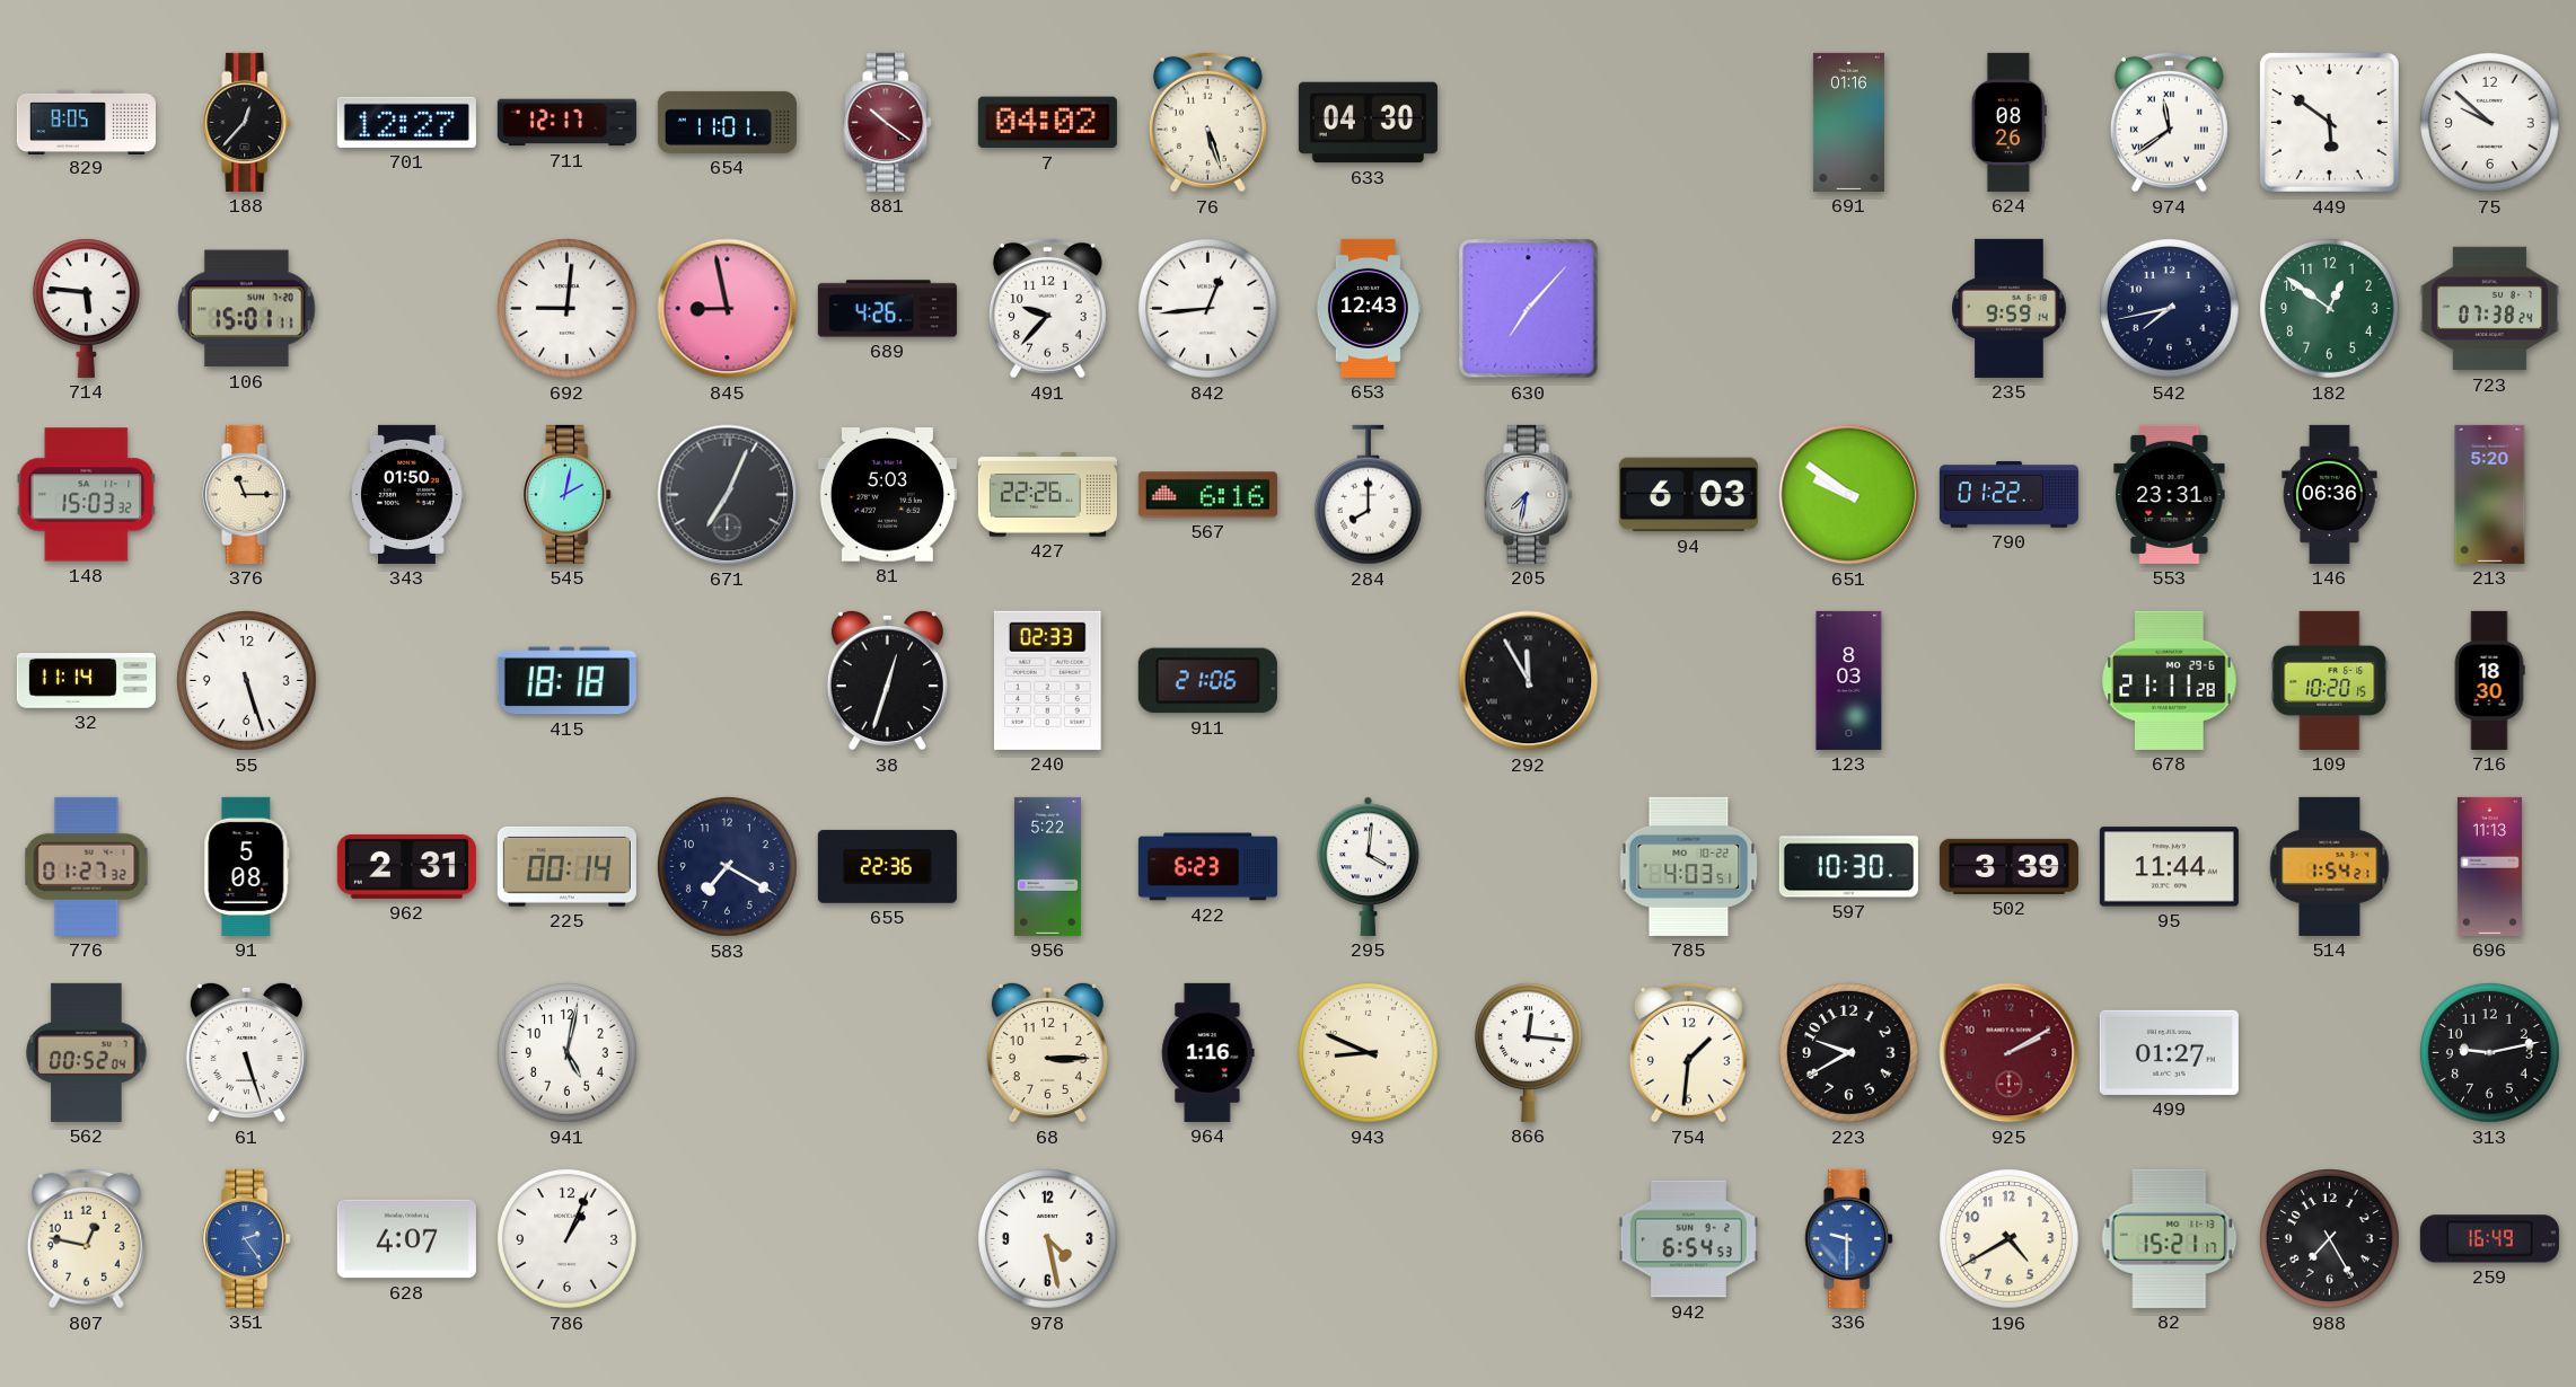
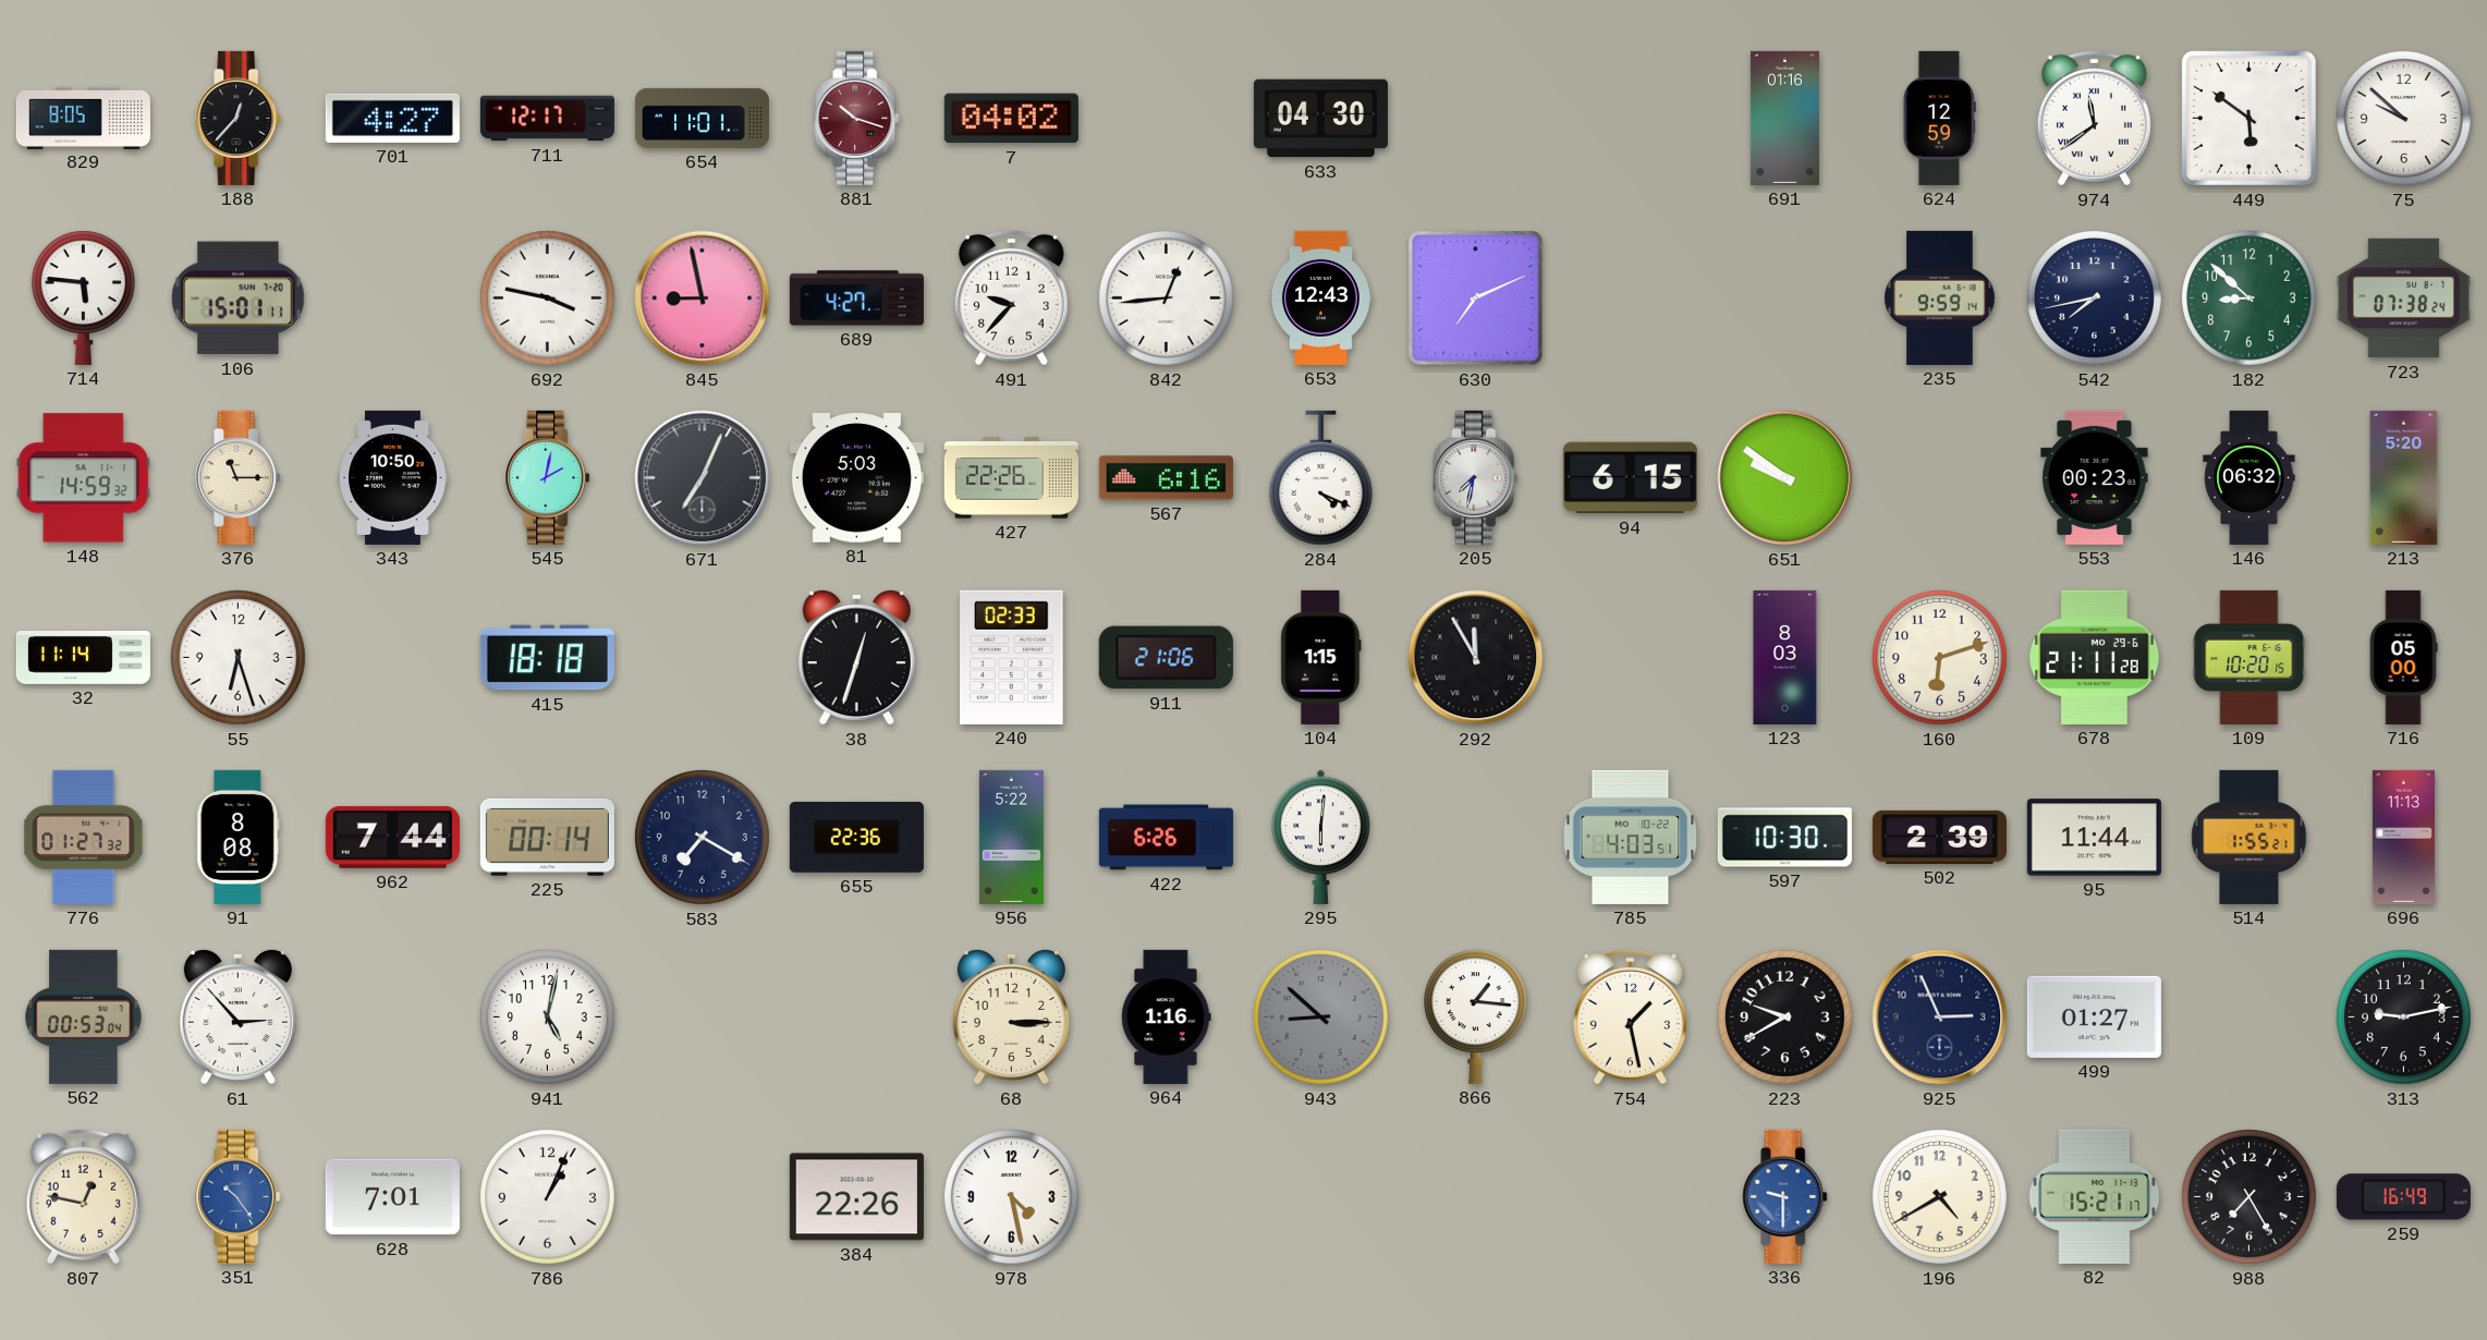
701: 12:27 -> 4:27
881: 10:21 -> 10:18
76: 5:27 -> none
624: 08:26 -> 12:59
692: 9:01 -> 3:47
689: 4:26 -> 4:27
630: 7:07 -> 7:11
182: 12:51 -> 8:52
148: 15:03 -> 14:59
343: 01:50 -> 10:50
284: 8:00 -> 4:19
94: 6:03 -> 6:15
790: 01:22 -> none
553: 23:31 -> 00:23
146: 06:36 -> 06:32
55: 5:27 -> 6:27
104: none -> 1:15
160: none -> 6:12
716: 18:30 -> 05:00
91: 5:08 -> 8:08
962: 2:31 -> 7:44
422: 6:23 -> 6:26
295: 4:01 -> 6:01
502: 3:39 -> 2:39
514: 1:54 -> 1:55
562: 00:52 -> 00:53
61: 5:27 -> 2:53
943: 8:49 -> 8:52
943 dial: cream -> grey
866: 12:16 -> 1:16
754: 1:31 -> 1:28
925: 2:10 -> 2:56
925 dial: burgundy -> navy
351: 2:24 -> 10:24
628: 4:07 -> 7:01
384: none -> 22:26
942: 6:54 -> none
